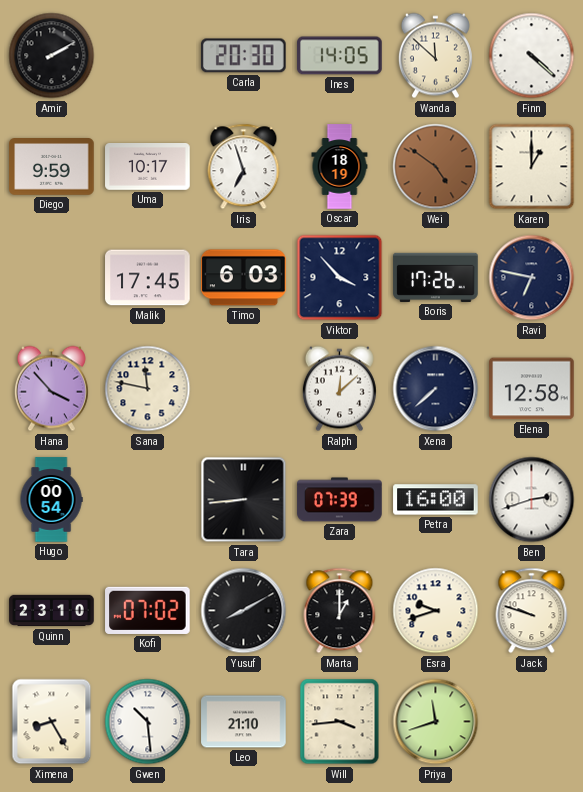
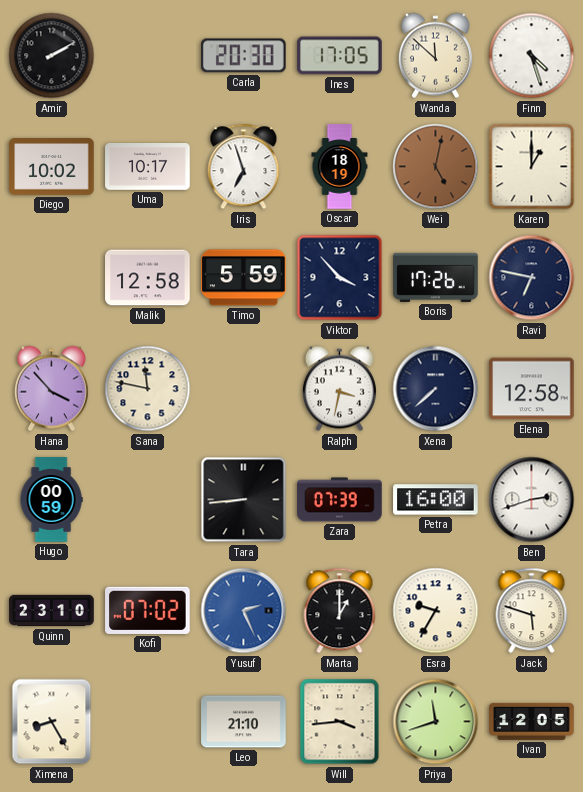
Ines: 14:05 -> 17:05
Finn: 4:22 -> 4:27
Diego: 9:59 -> 10:02
Wei: 4:51 -> 5:02
Malik: 17:45 -> 12:58
Timo: 6:03 -> 5:59
Ralph: 12:08 -> 3:32
Hugo: 00:54 -> 00:59
Yusuf: 8:10 -> 2:26
Yusuf dial: black -> blue
Esra: 9:42 -> 9:35
Jack: 9:48 -> 5:48
Gwen: 10:29 -> none
Ivan: none -> 12:05
